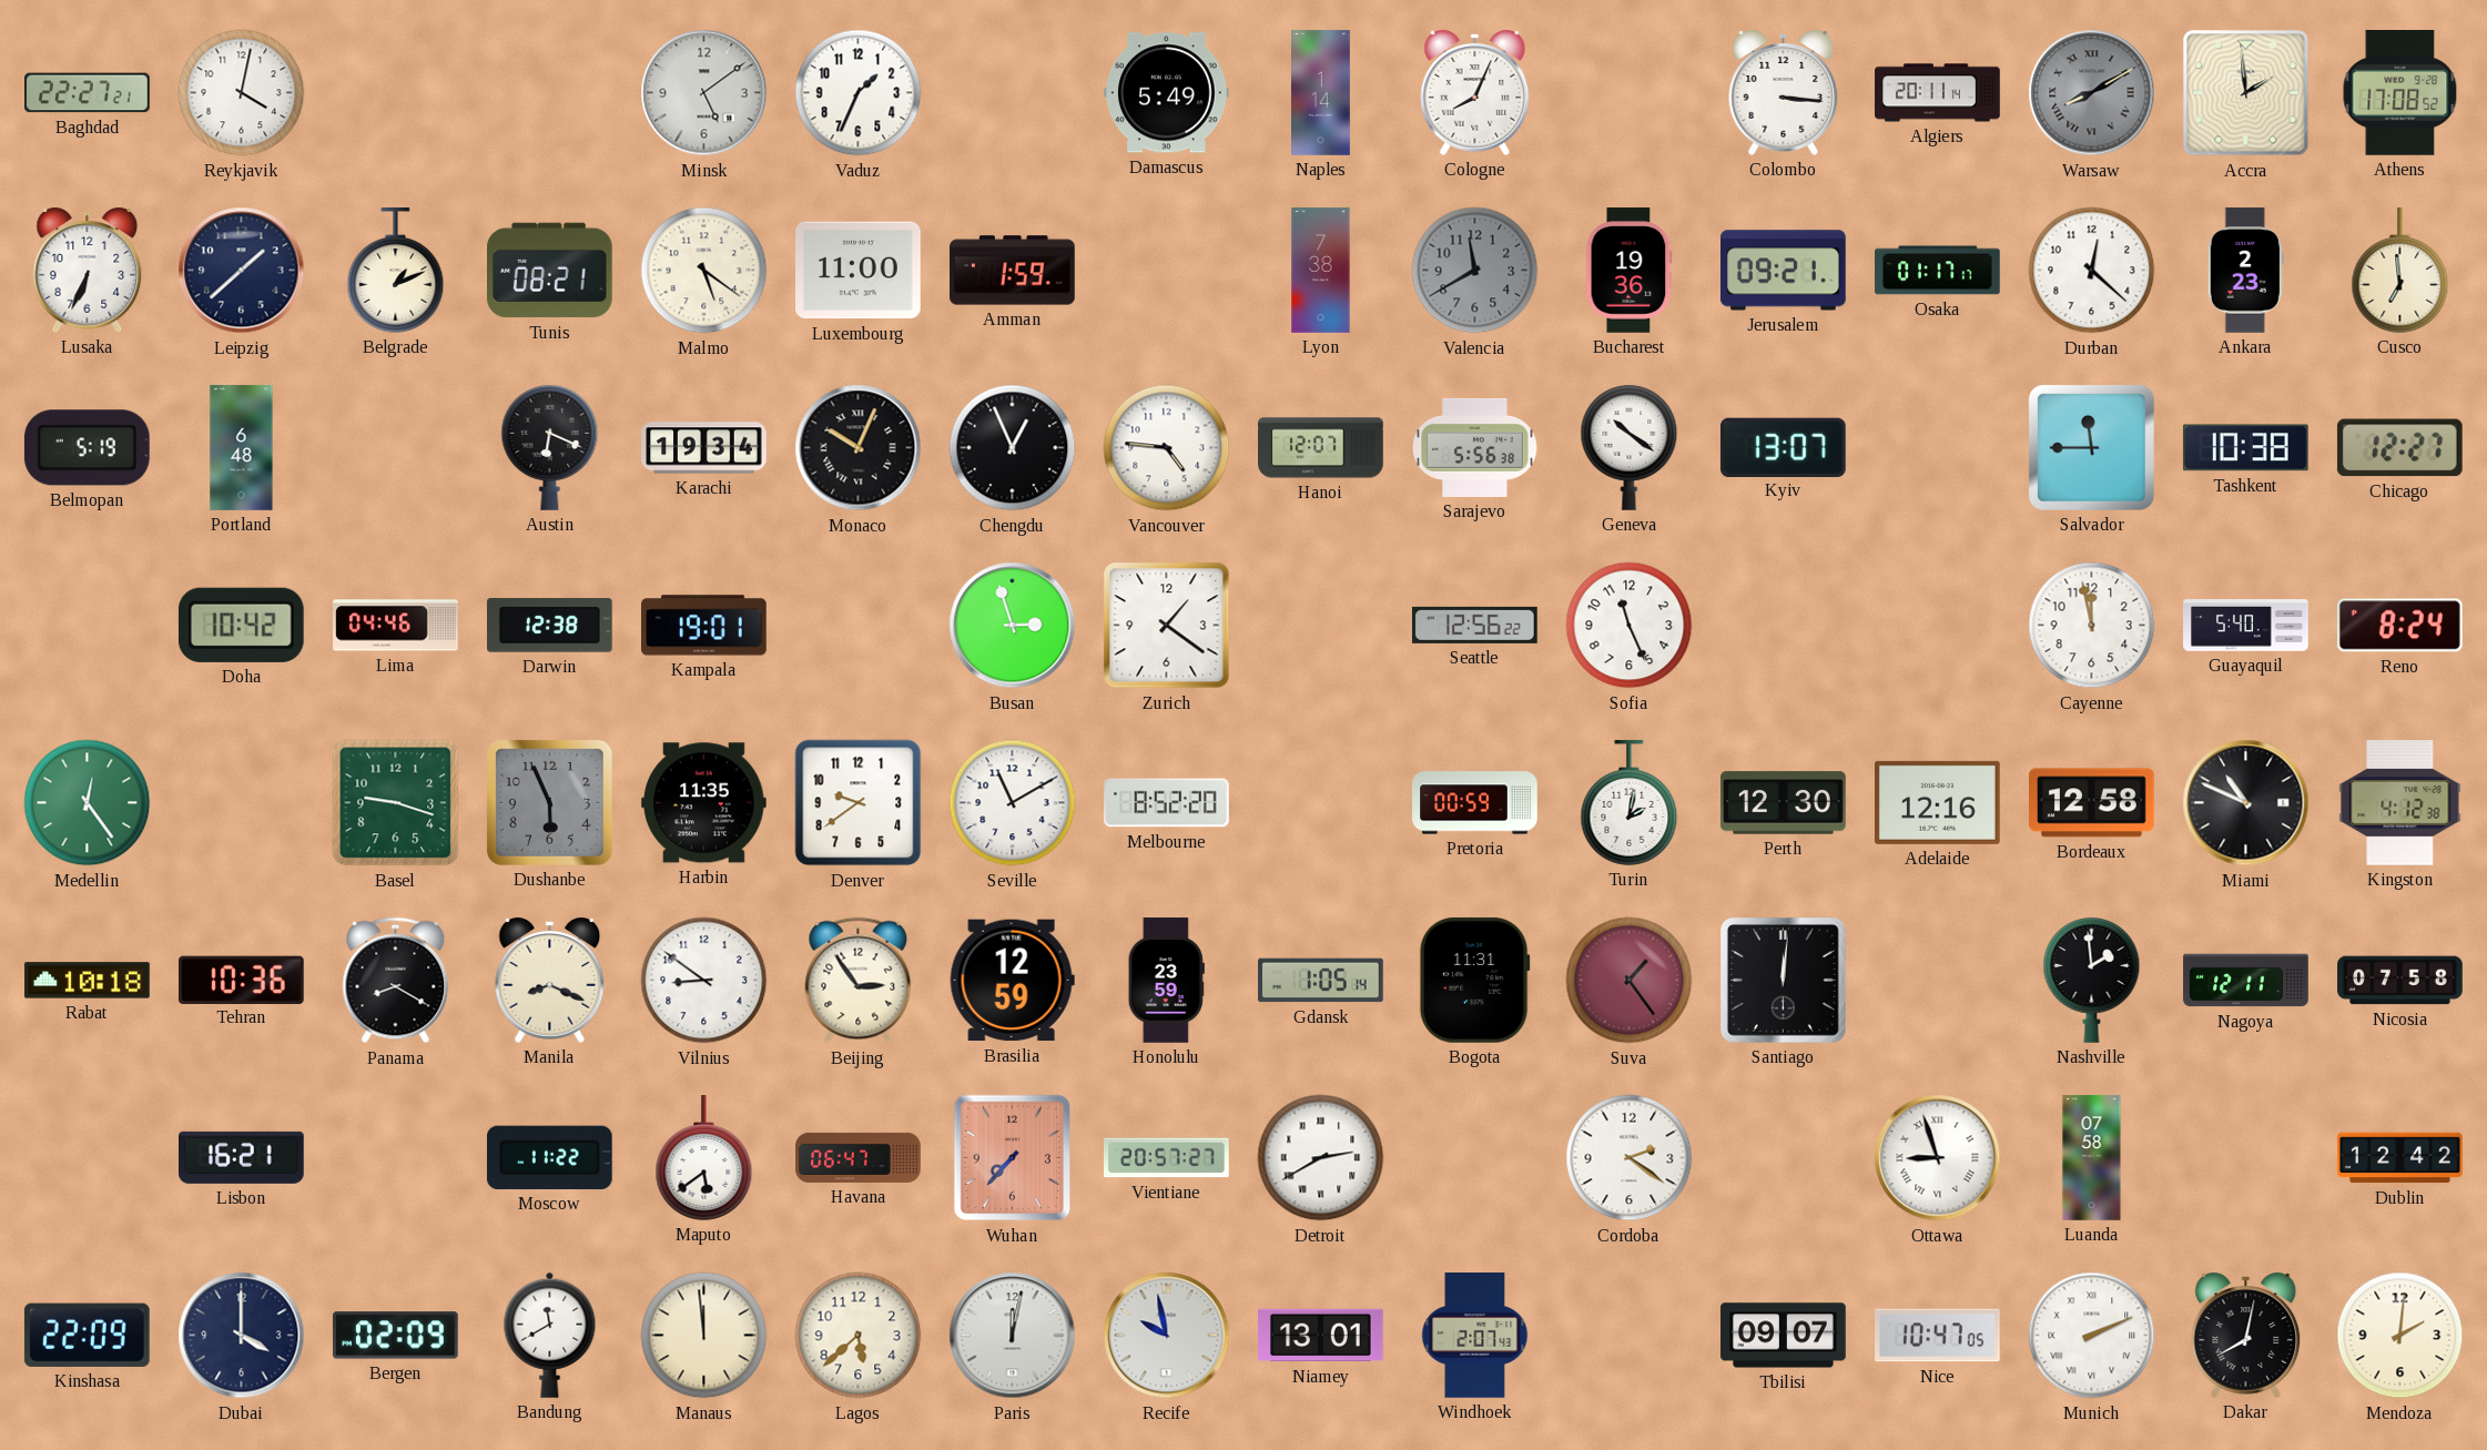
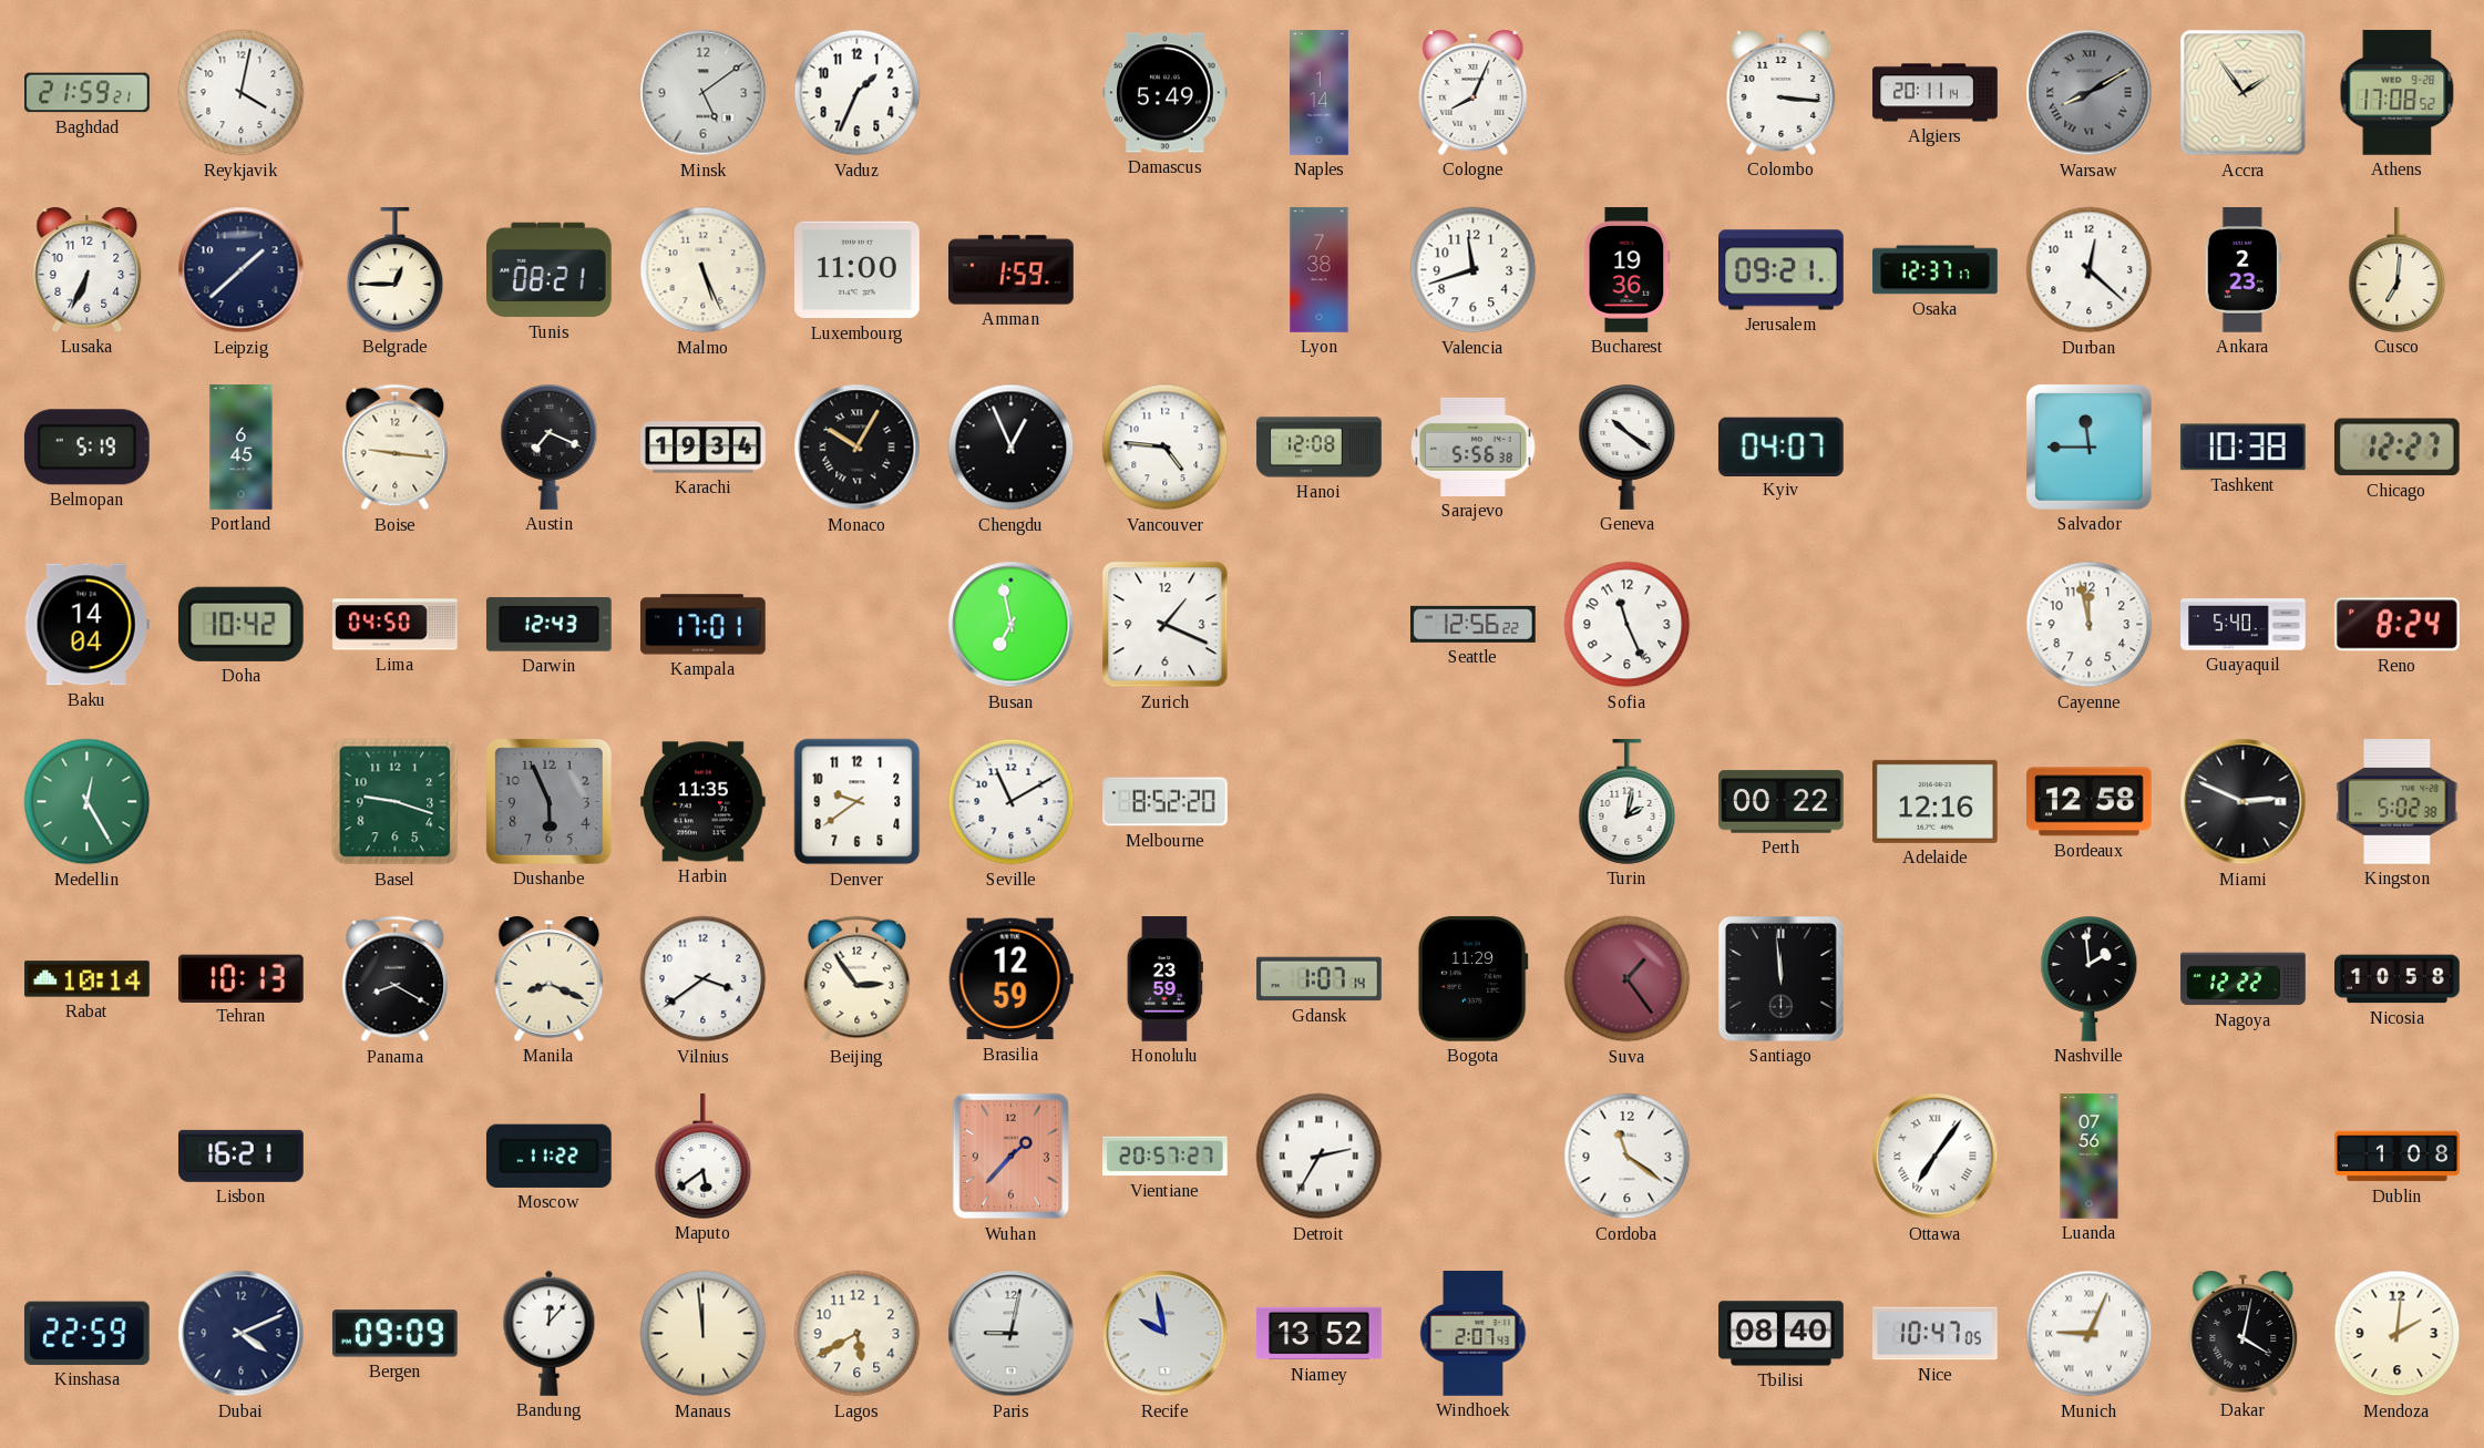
Baghdad: 22:27 -> 21:59
Accra: 1:59 -> 1:54
Belgrade: 1:11 -> 12:45
Malmo: 5:21 -> 5:26
Valencia: 11:40 -> 11:42
Valencia dial: grey -> white
Osaka: 01:17 -> 12:37
Cusco: 6:59 -> 7:01
Portland: 6:48 -> 6:45
Boise: none -> 9:16
Austin: 6:19 -> 7:19
Monaco: 10:04 -> 10:05
Hanoi: 12:07 -> 12:08
Kyiv: 13:07 -> 04:07
Baku: none -> 14:04
Lima: 04:46 -> 04:50
Darwin: 12:38 -> 12:43
Kampala: 19:01 -> 17:01
Busan: 2:57 -> 6:58
Zurich: 1:21 -> 1:19
Medellin: 12:24 -> 12:25
Pretoria: 00:59 -> none
Perth: 12:30 -> 00:22
Miami: 10:49 -> 2:49
Kingston: 4:12 -> 5:02
Rabat: 10:18 -> 10:14
Tehran: 10:36 -> 10:13
Vilnius: 8:51 -> 3:39
Gdansk: 1:05 -> 1:07
Bogota: 11:31 -> 11:29
Santiago: 12:01 -> 11:59
Nagoya: 12:11 -> 12:22
Nicosia: 07:58 -> 10:58
Havana: 06:47 -> none
Wuhan: 7:37 -> 1:37
Detroit: 2:40 -> 2:35
Cordoba: 2:21 -> 11:21
Ottawa: 8:57 -> 7:06
Luanda: 07:58 -> 07:56
Dublin: 12:42 -> 1:08
Kinshasa: 22:09 -> 22:59
Dubai: 4:00 -> 4:11
Bergen: 02:09 -> 09:09
Bandung: 11:40 -> 12:07
Lagos: 5:38 -> 5:40
Paris: 12:02 -> 9:02
Niamey: 13:01 -> 13:52
Tbilisi: 09:07 -> 08:40
Munich: 2:11 -> 9:04
Dakar: 8:02 -> 4:02
